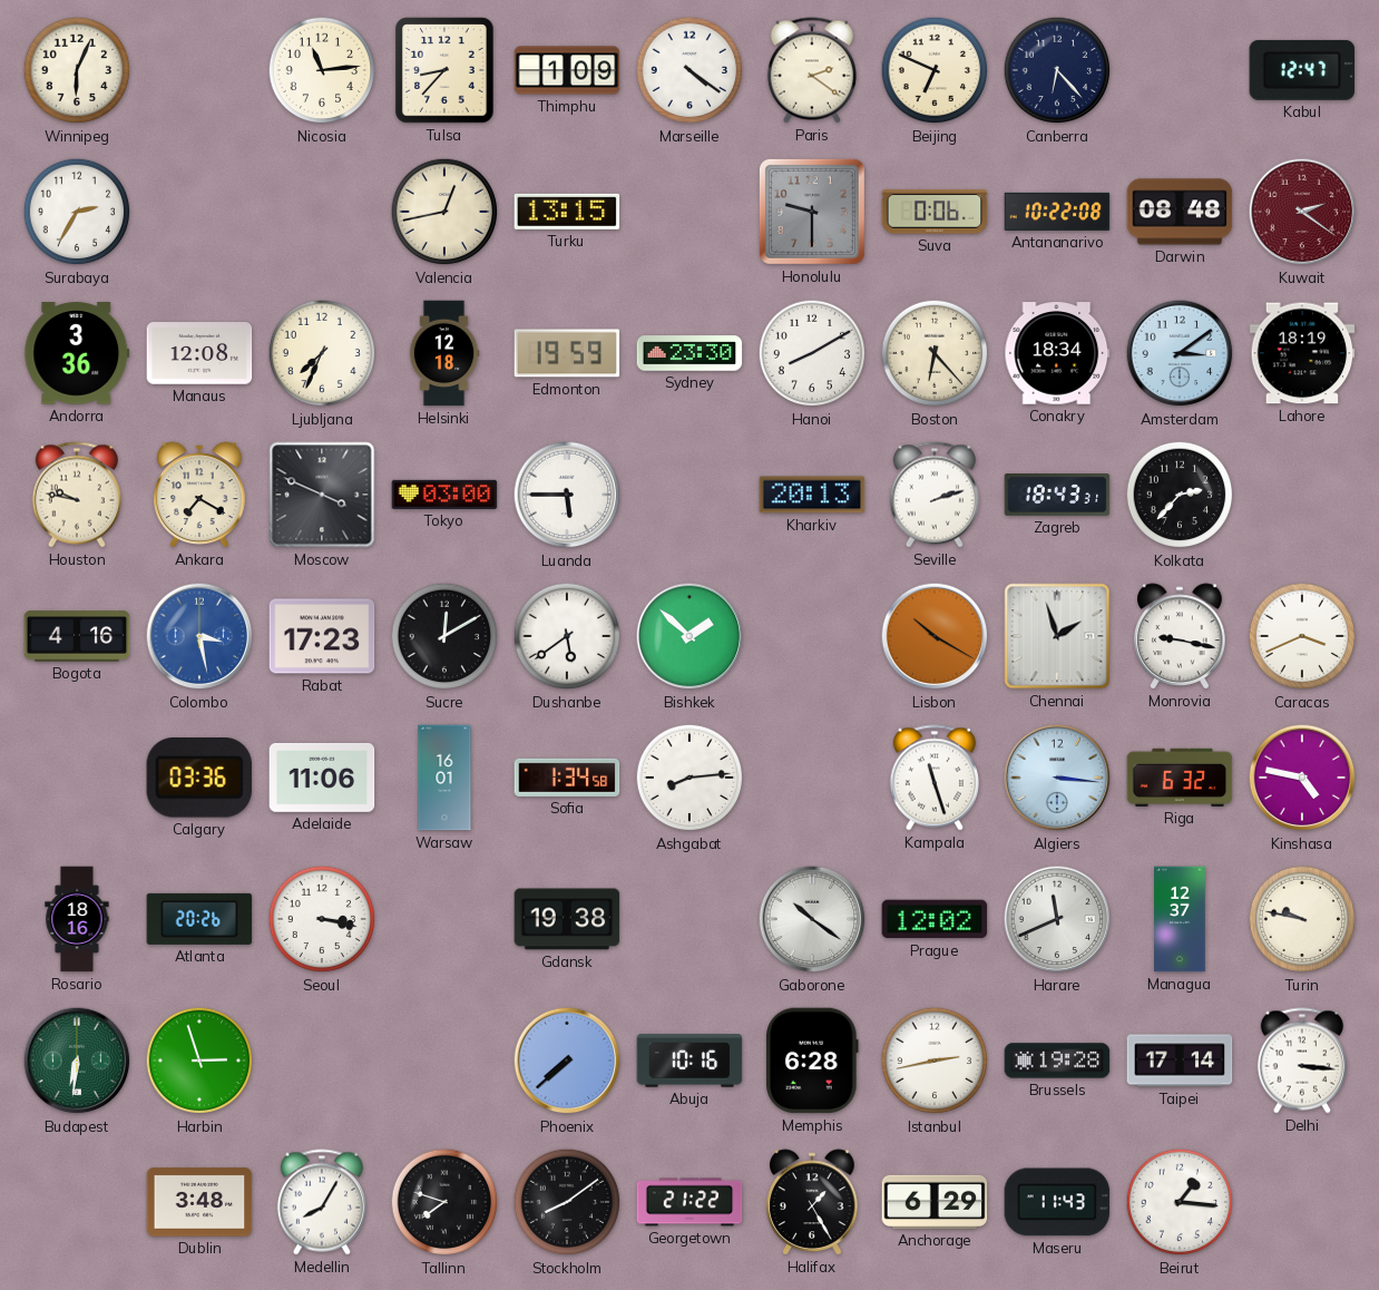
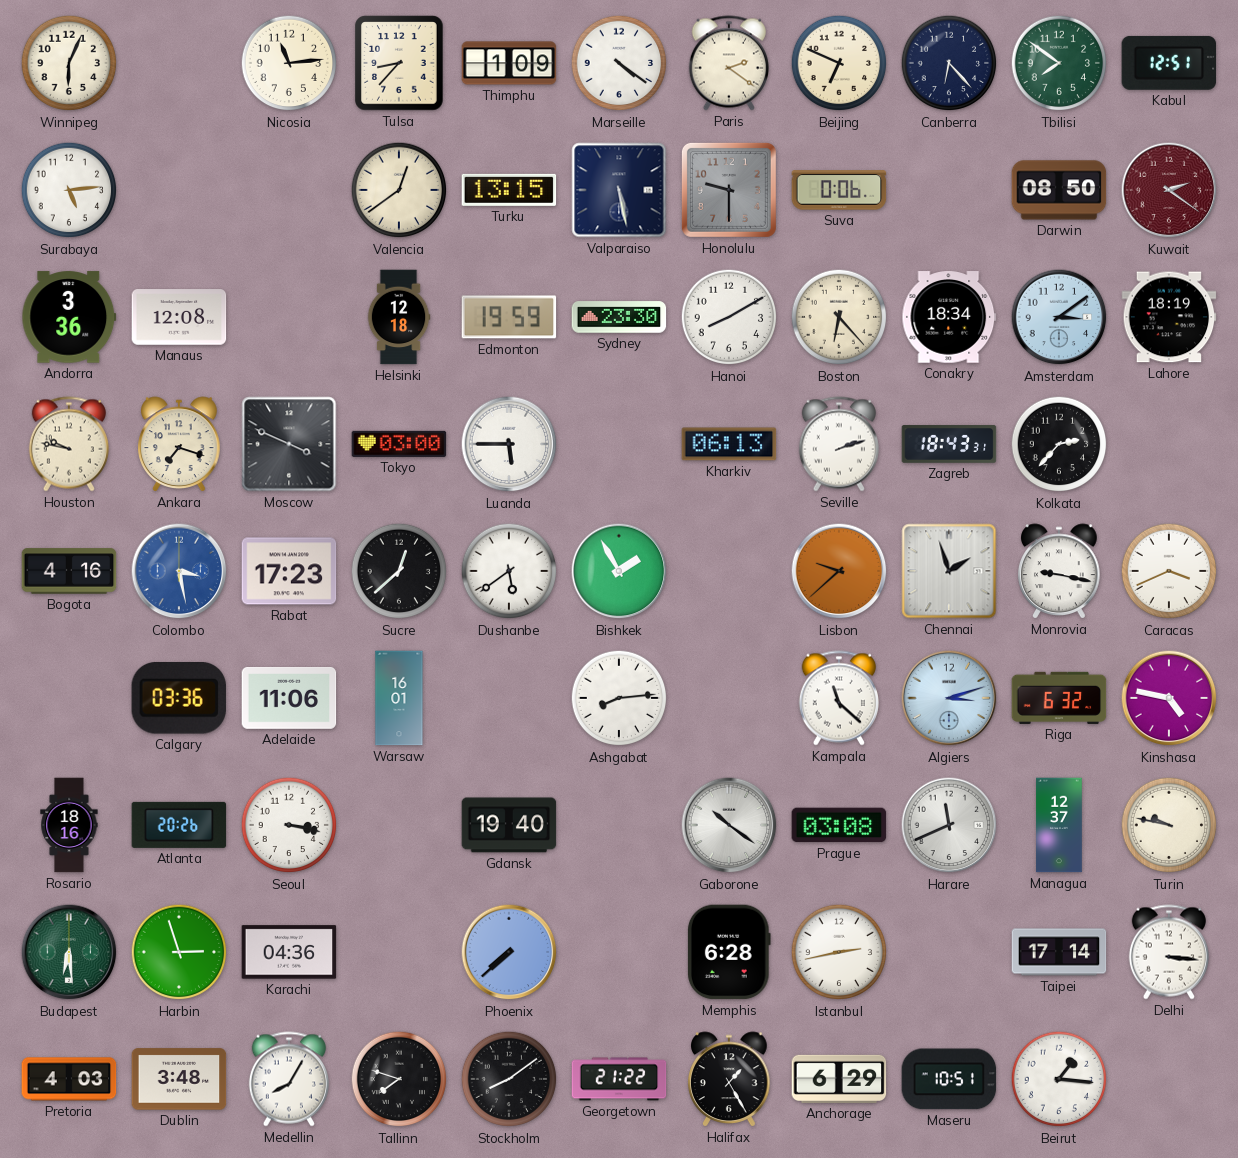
Tbilisi: none -> 7:51
Kabul: 12:47 -> 12:51
Surabaya: 2:35 -> 5:14
Valencia: 12:43 -> 12:39
Valparaiso: none -> 5:28
Antananarivo: 10:22 -> none
Darwin: 08:48 -> 08:50
Ljubljana: 7:34 -> none
Ankara: 7:20 -> 7:18
Kharkiv: 20:13 -> 06:13
Sucre: 12:10 -> 12:38
Bishkek: 1:52 -> 1:55
Lisbon: 10:20 -> 9:38
Sofia: 1:34 -> none
Kampala: 11:27 -> 11:22
Algiers: 3:16 -> 3:12
Gdansk: 19:38 -> 19:40
Prague: 12:02 -> 03:08
Budapest: 6:31 -> 6:29
Karachi: none -> 04:36
Abuja: 10:16 -> none
Brussels: 19:28 -> none
Pretoria: none -> 4:03
Maseru: 11:43 -> 10:51
